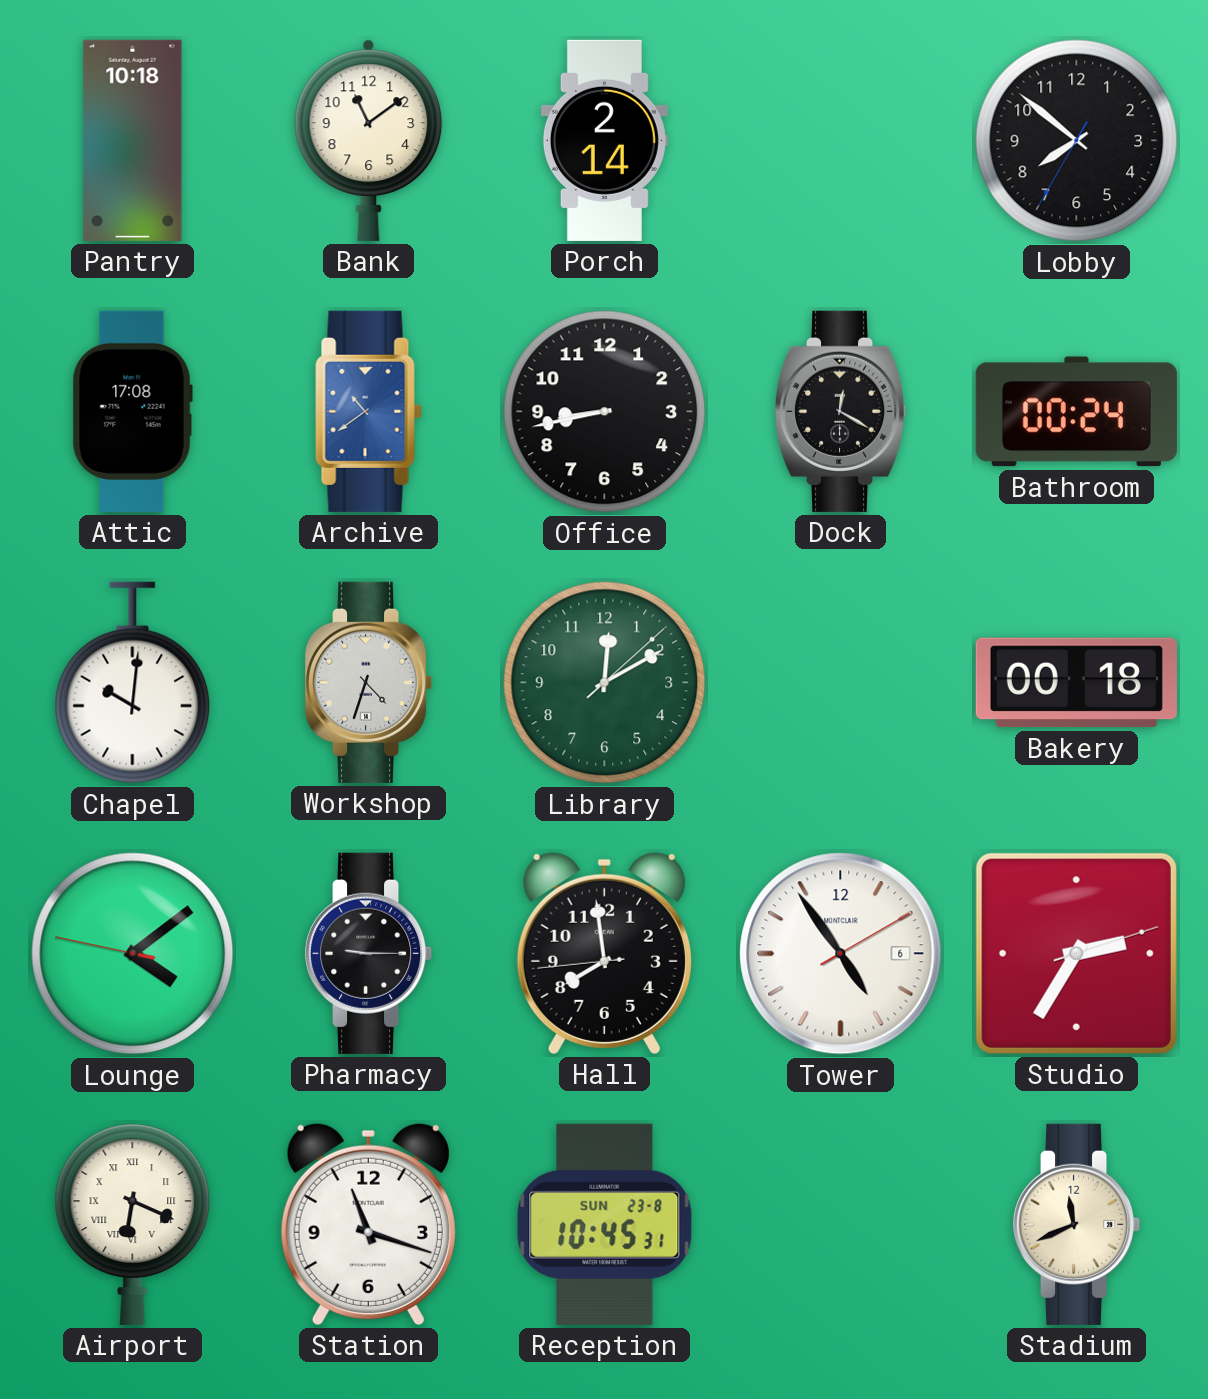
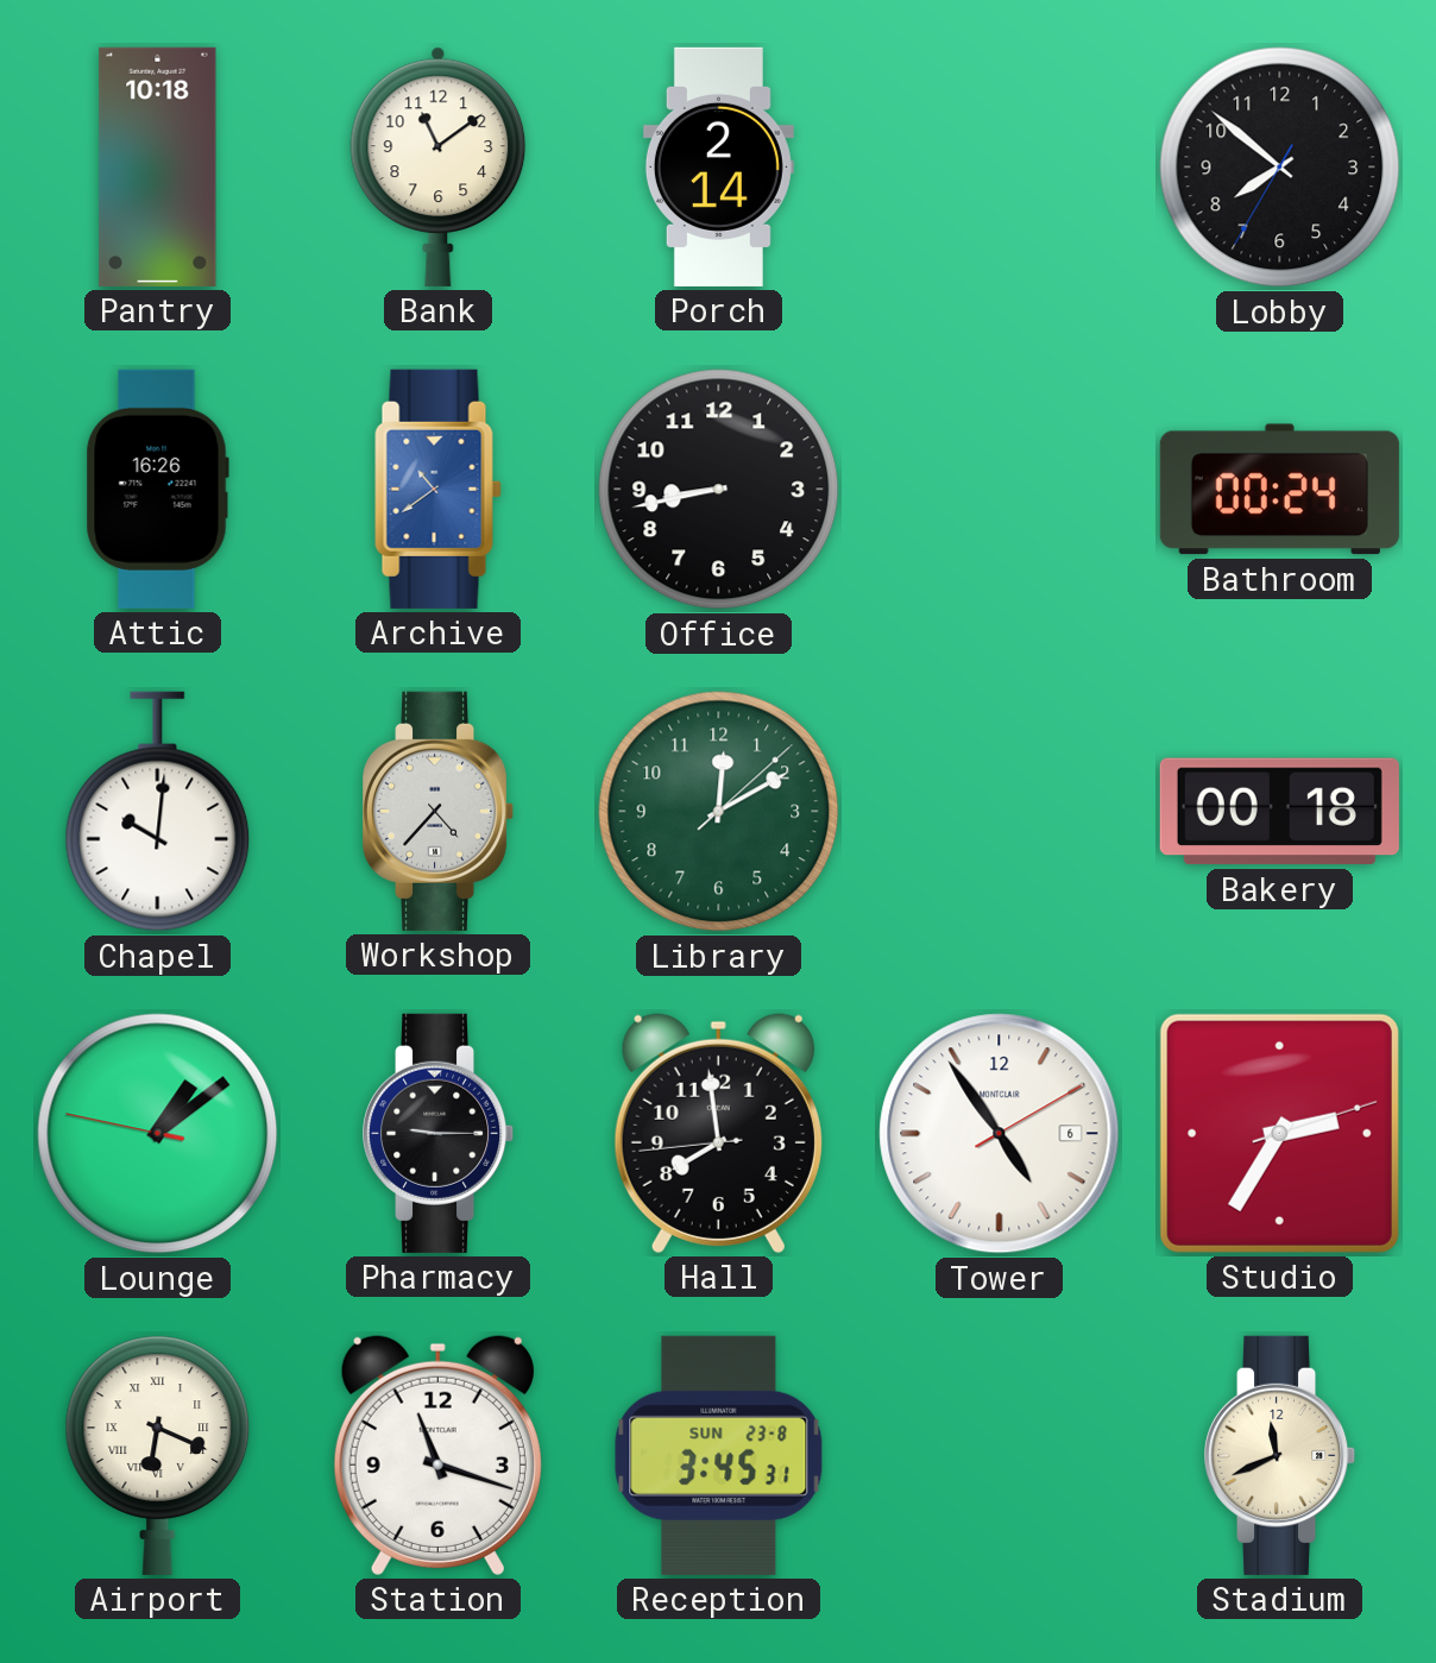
Attic: 17:08 -> 16:26
Dock: 12:20 -> none
Workshop: 4:33 -> 4:37
Lounge: 4:08 -> 1:08
Reception: 10:45 -> 3:45
